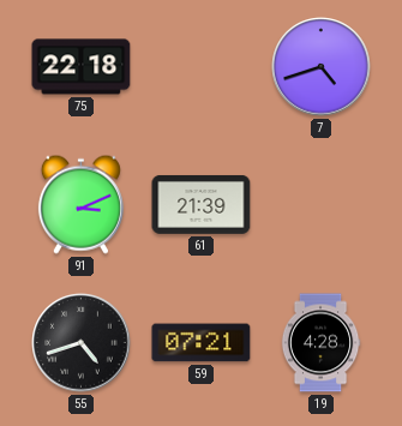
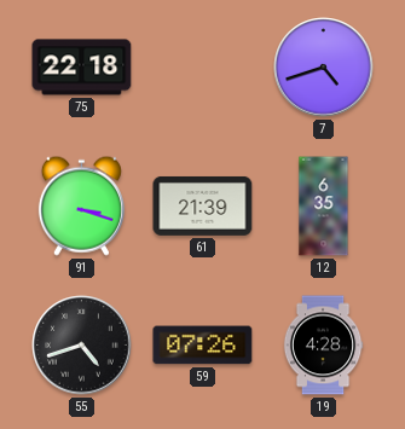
91: 3:11 -> 3:18
12: none -> 6:35
59: 07:21 -> 07:26
